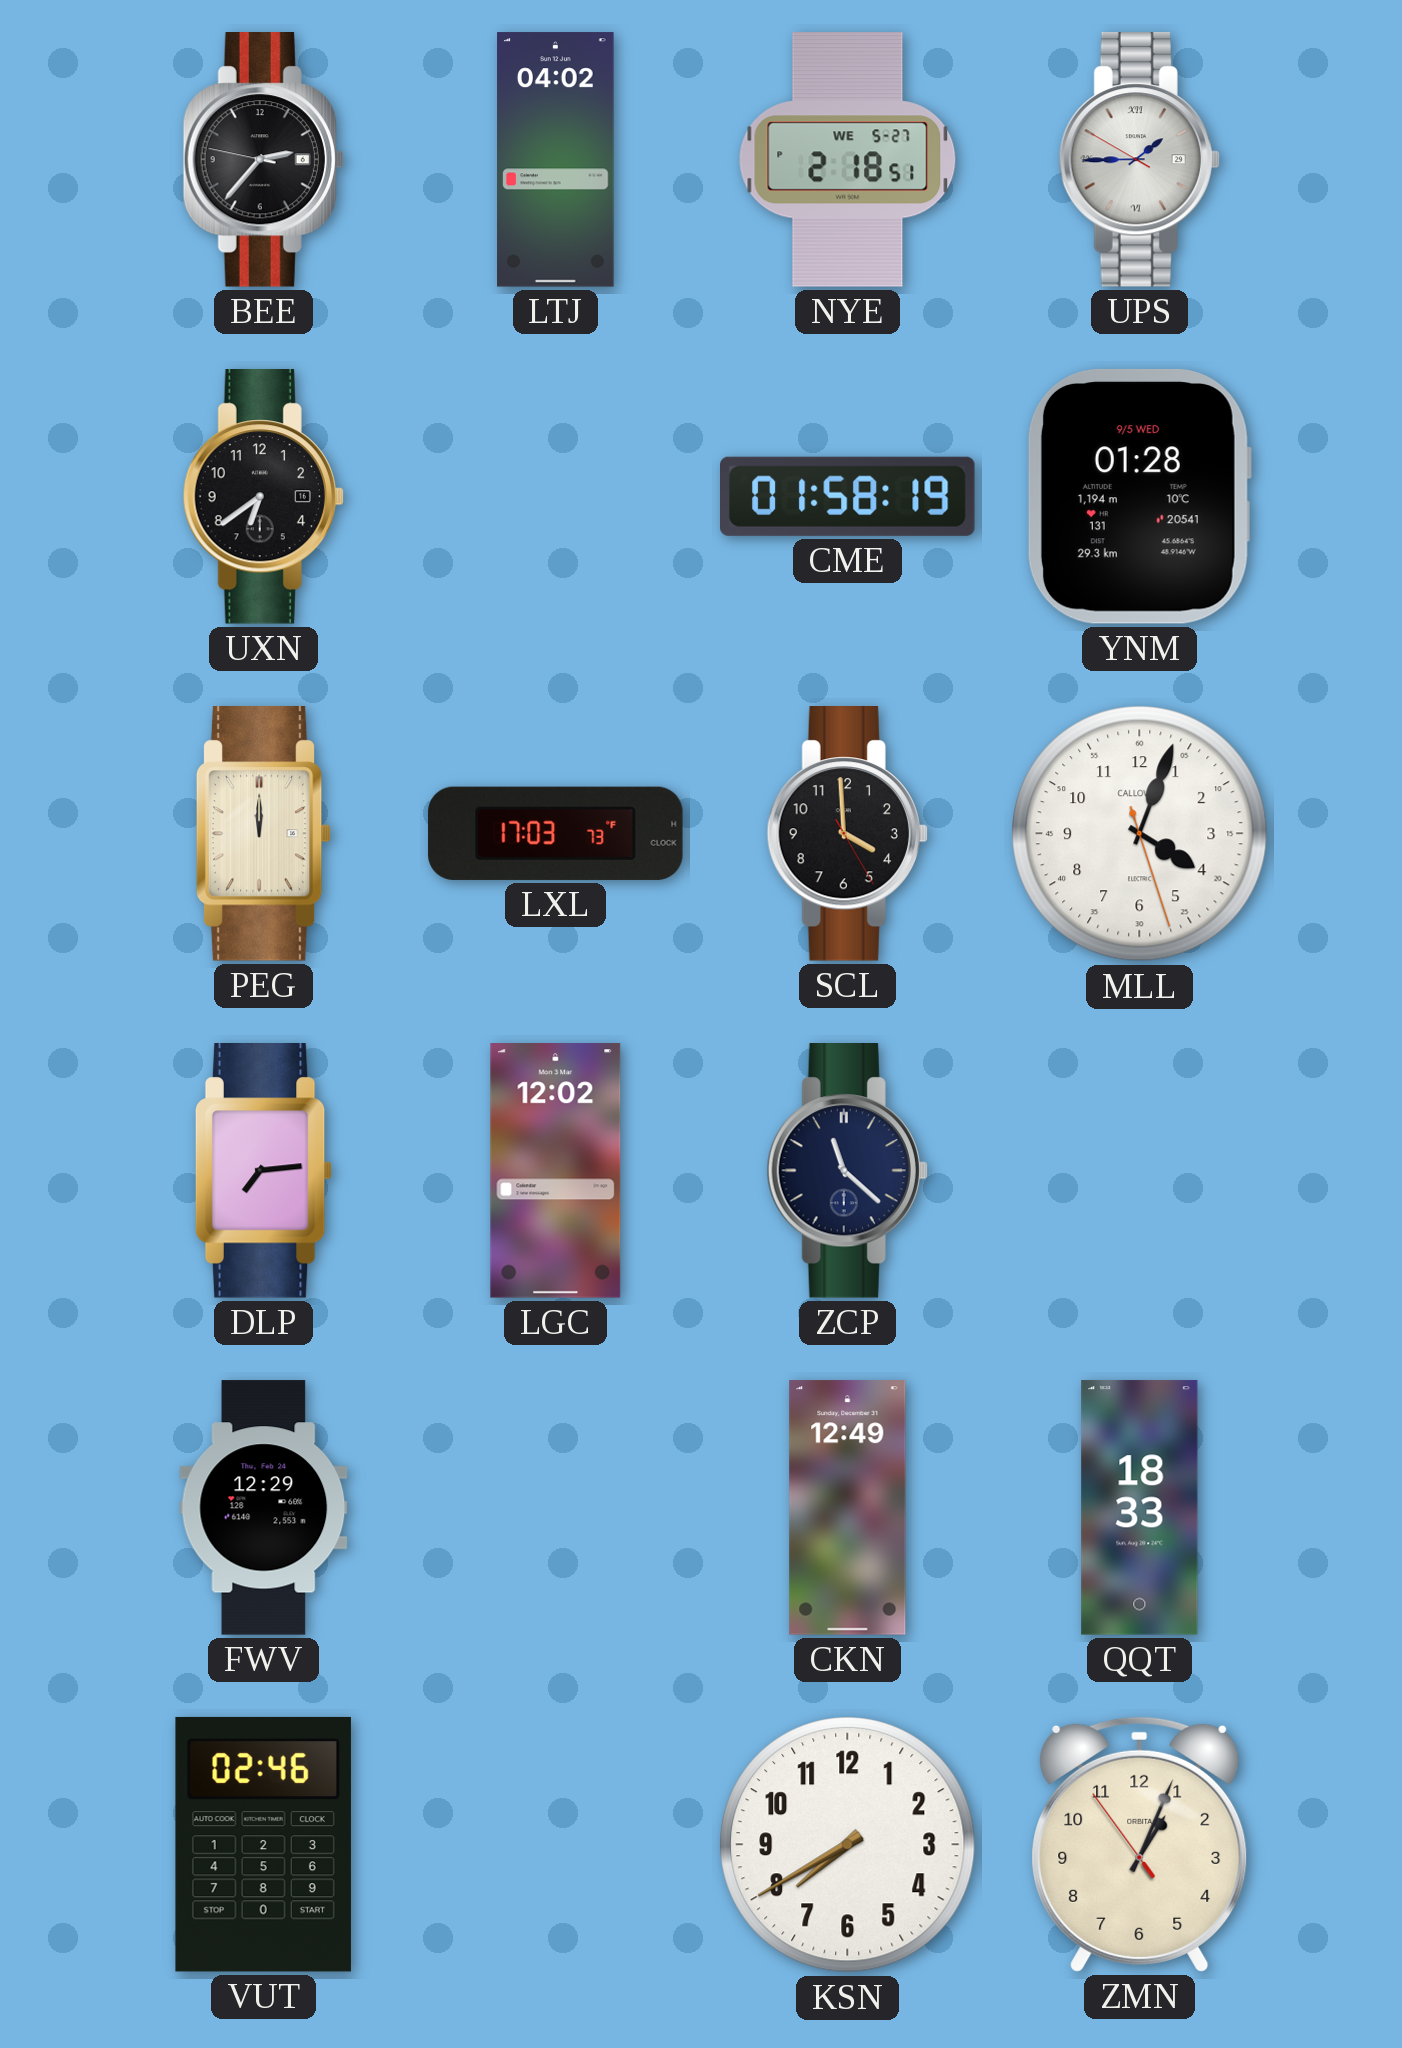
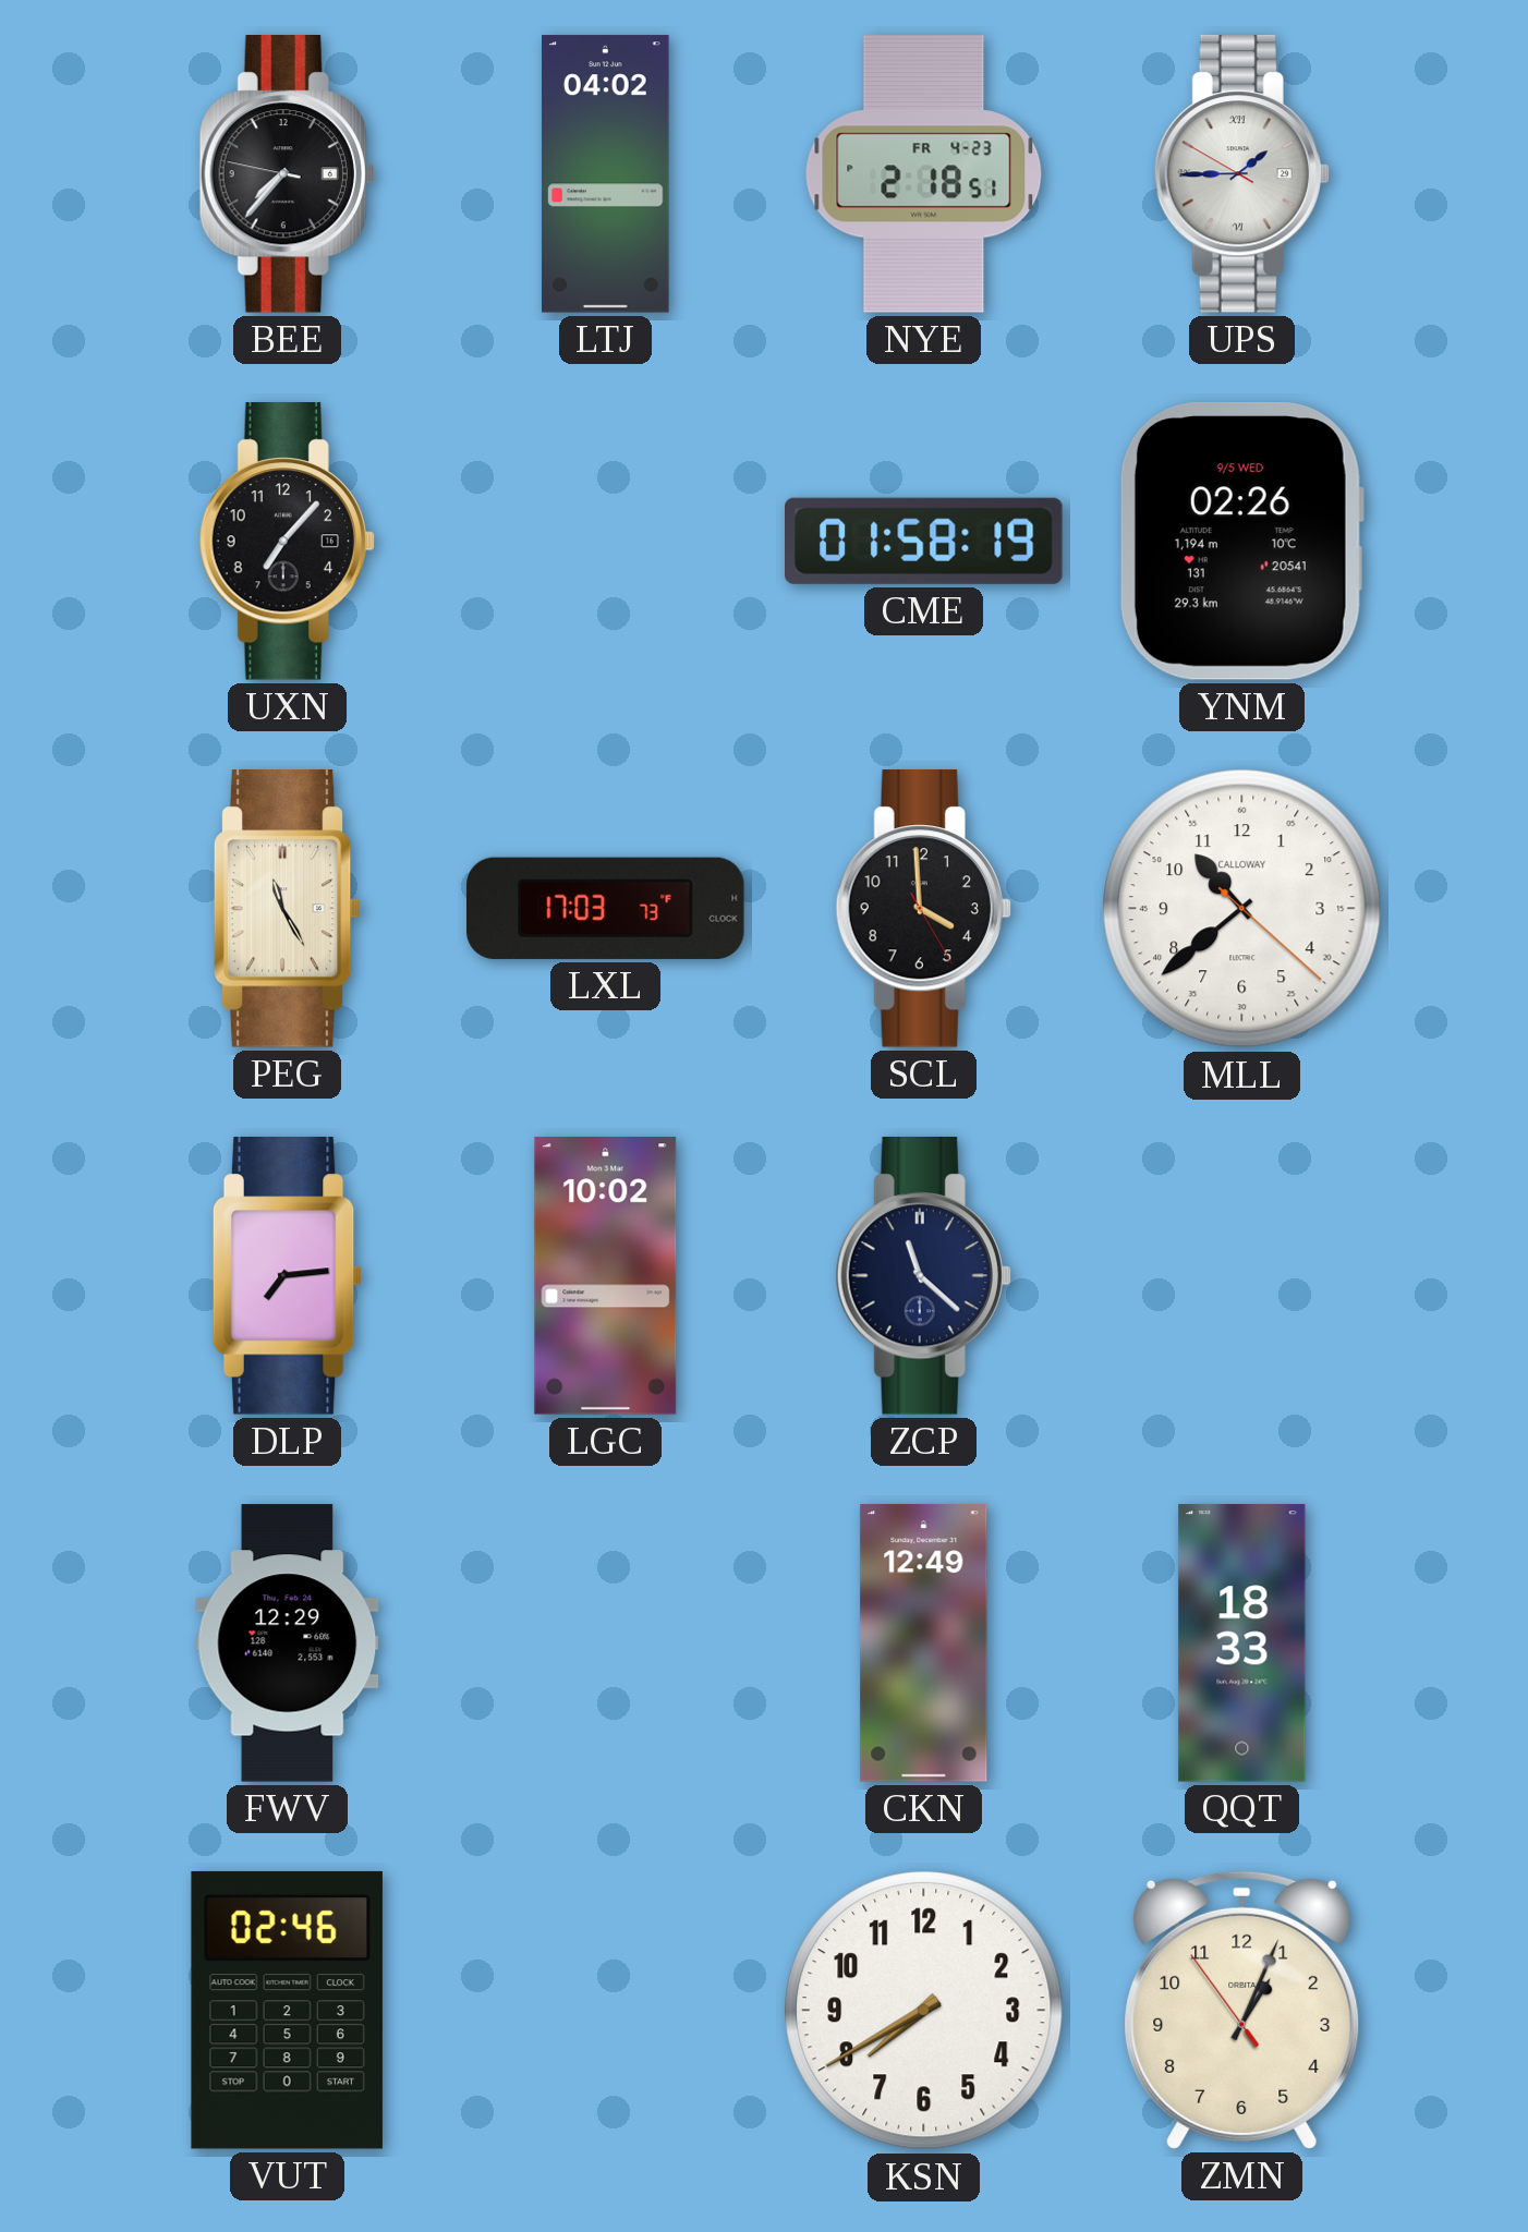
BEE: 2:36 -> 7:36
NYE date: WE 5-27 -> FR 4-23
UXN: 6:39 -> 7:07
YNM: 01:28 -> 02:26
PEG: 12:00 -> 11:25
MLL: 4:03 -> 10:38
LGC: 12:02 -> 10:02
